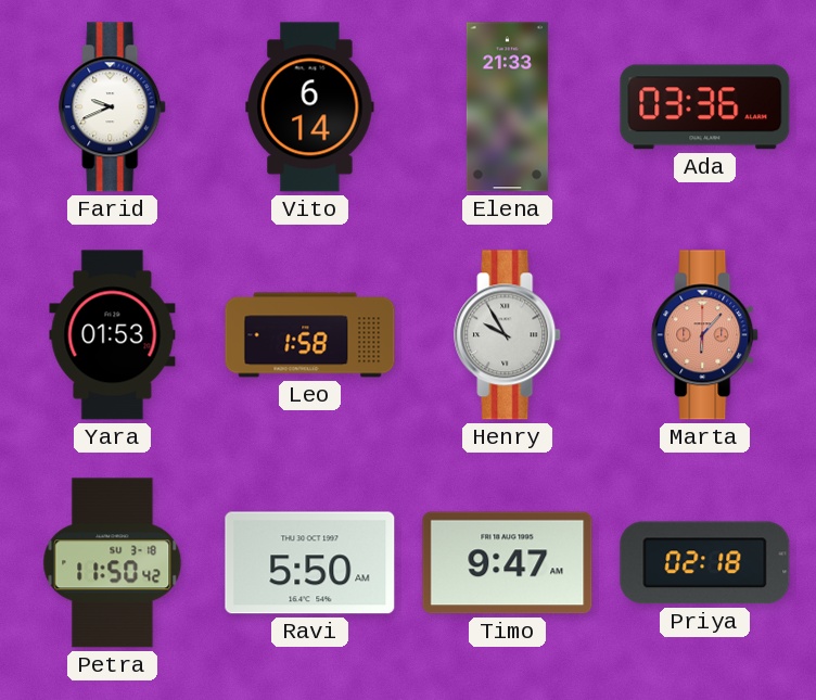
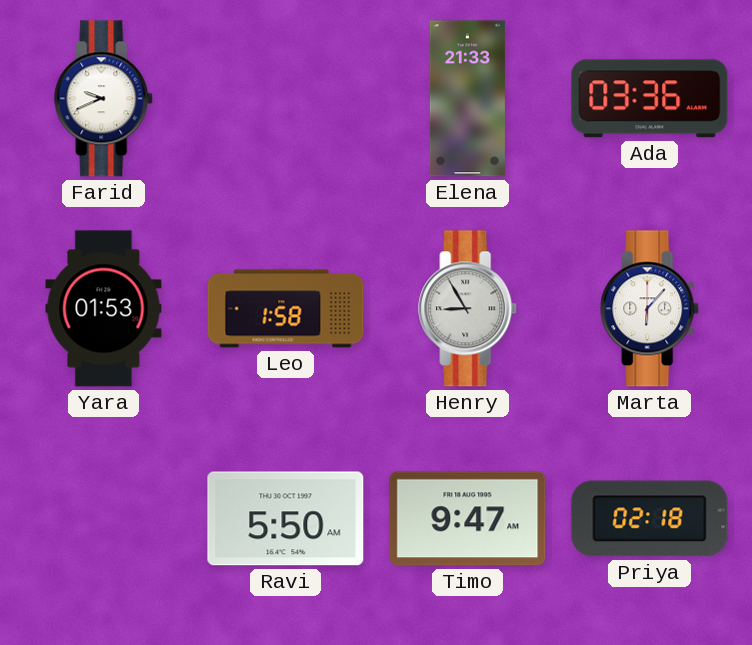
Vito: 6:14 -> none
Henry: 9:55 -> 8:55
Marta dial: salmon -> white
Petra: 11:50 -> none
